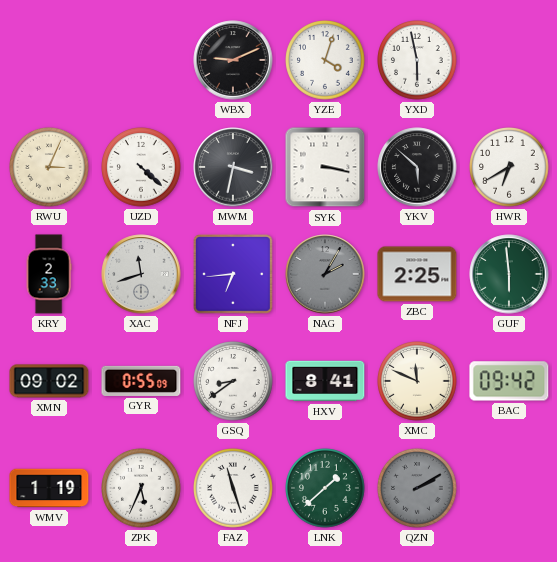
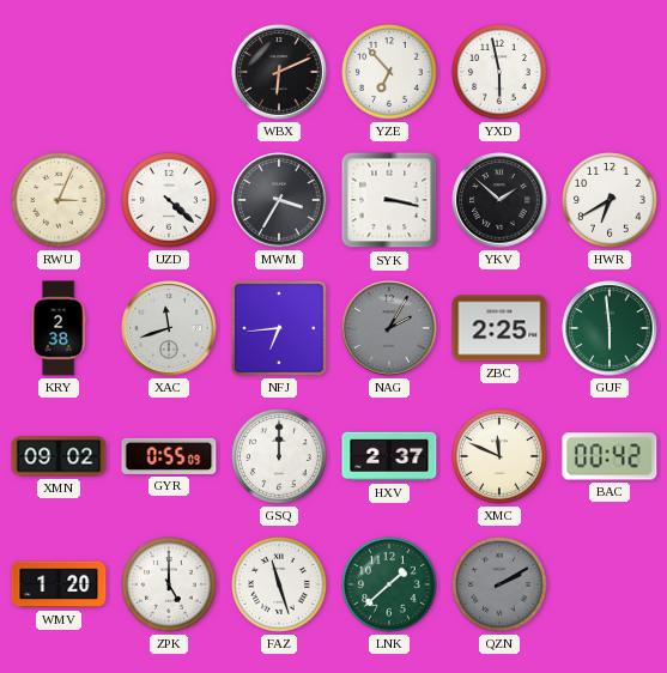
WBX: 9:11 -> 6:11
YZE: 4:03 -> 6:53
MWM: 3:32 -> 3:35
YKV: 5:52 -> 1:52
KRY: 2:33 -> 2:38
GSQ: 8:39 -> 12:00
HXV: 8:41 -> 2:37
BAC: 09:42 -> 00:42
WMV: 1:19 -> 1:20
ZPK: 5:34 -> 5:00
